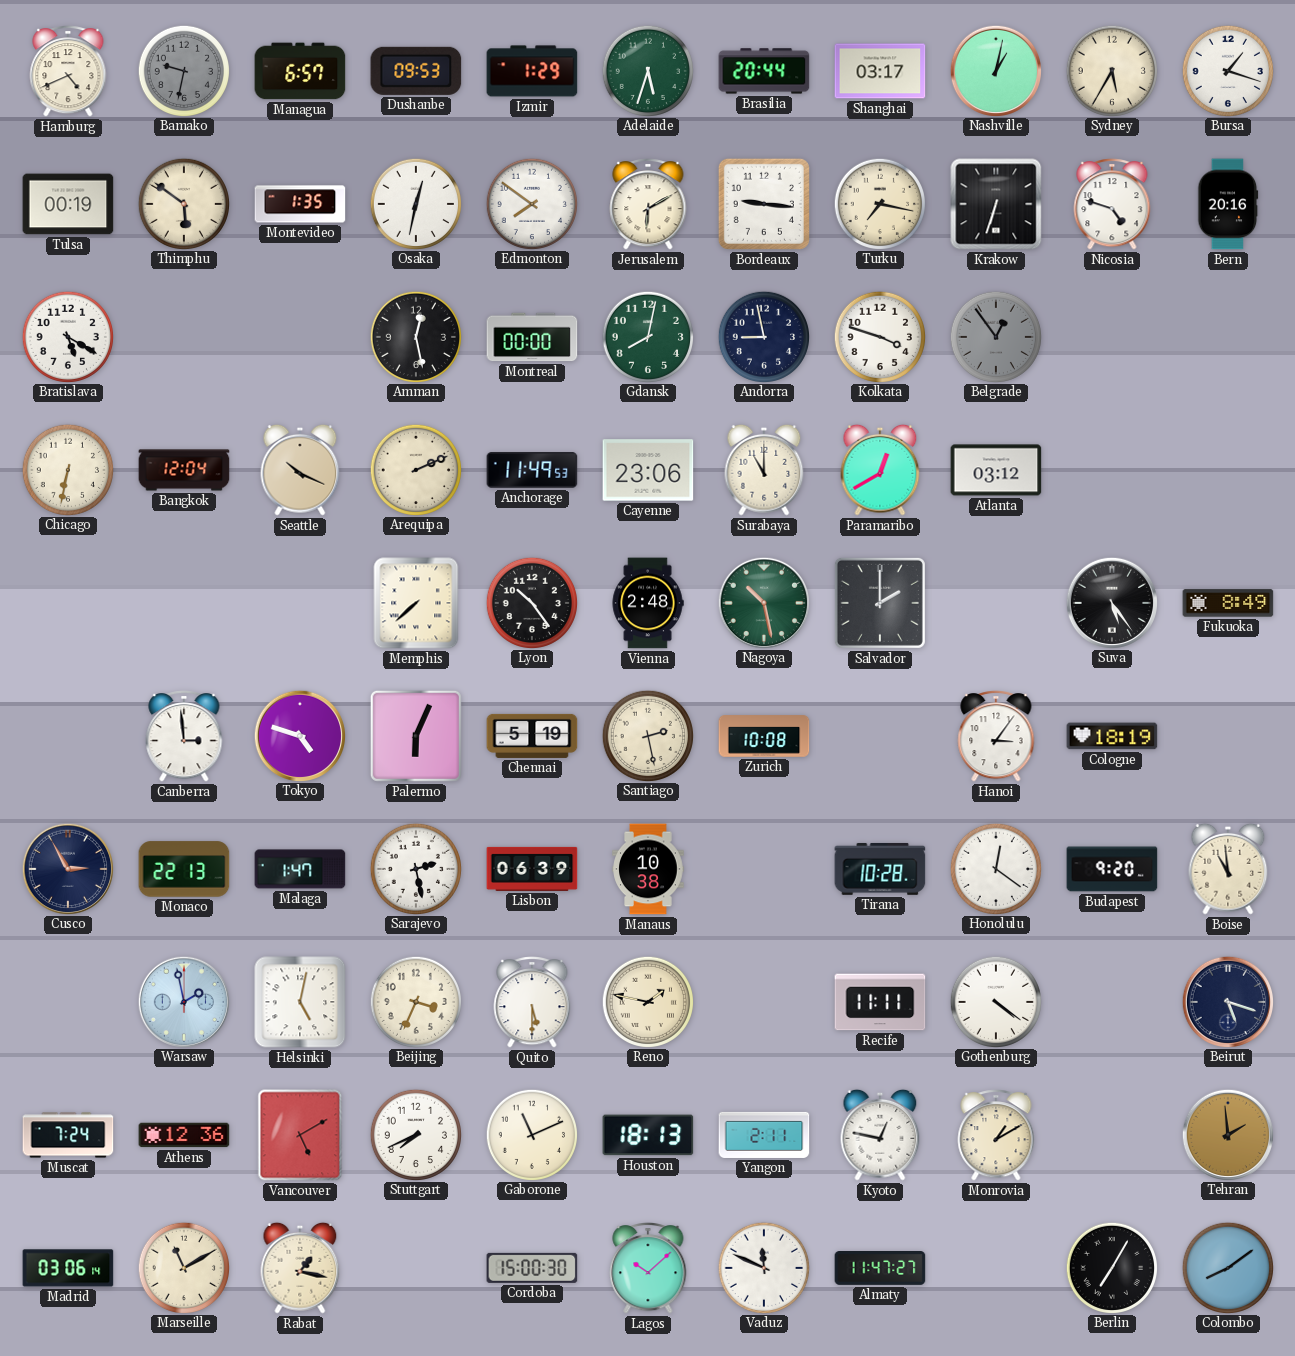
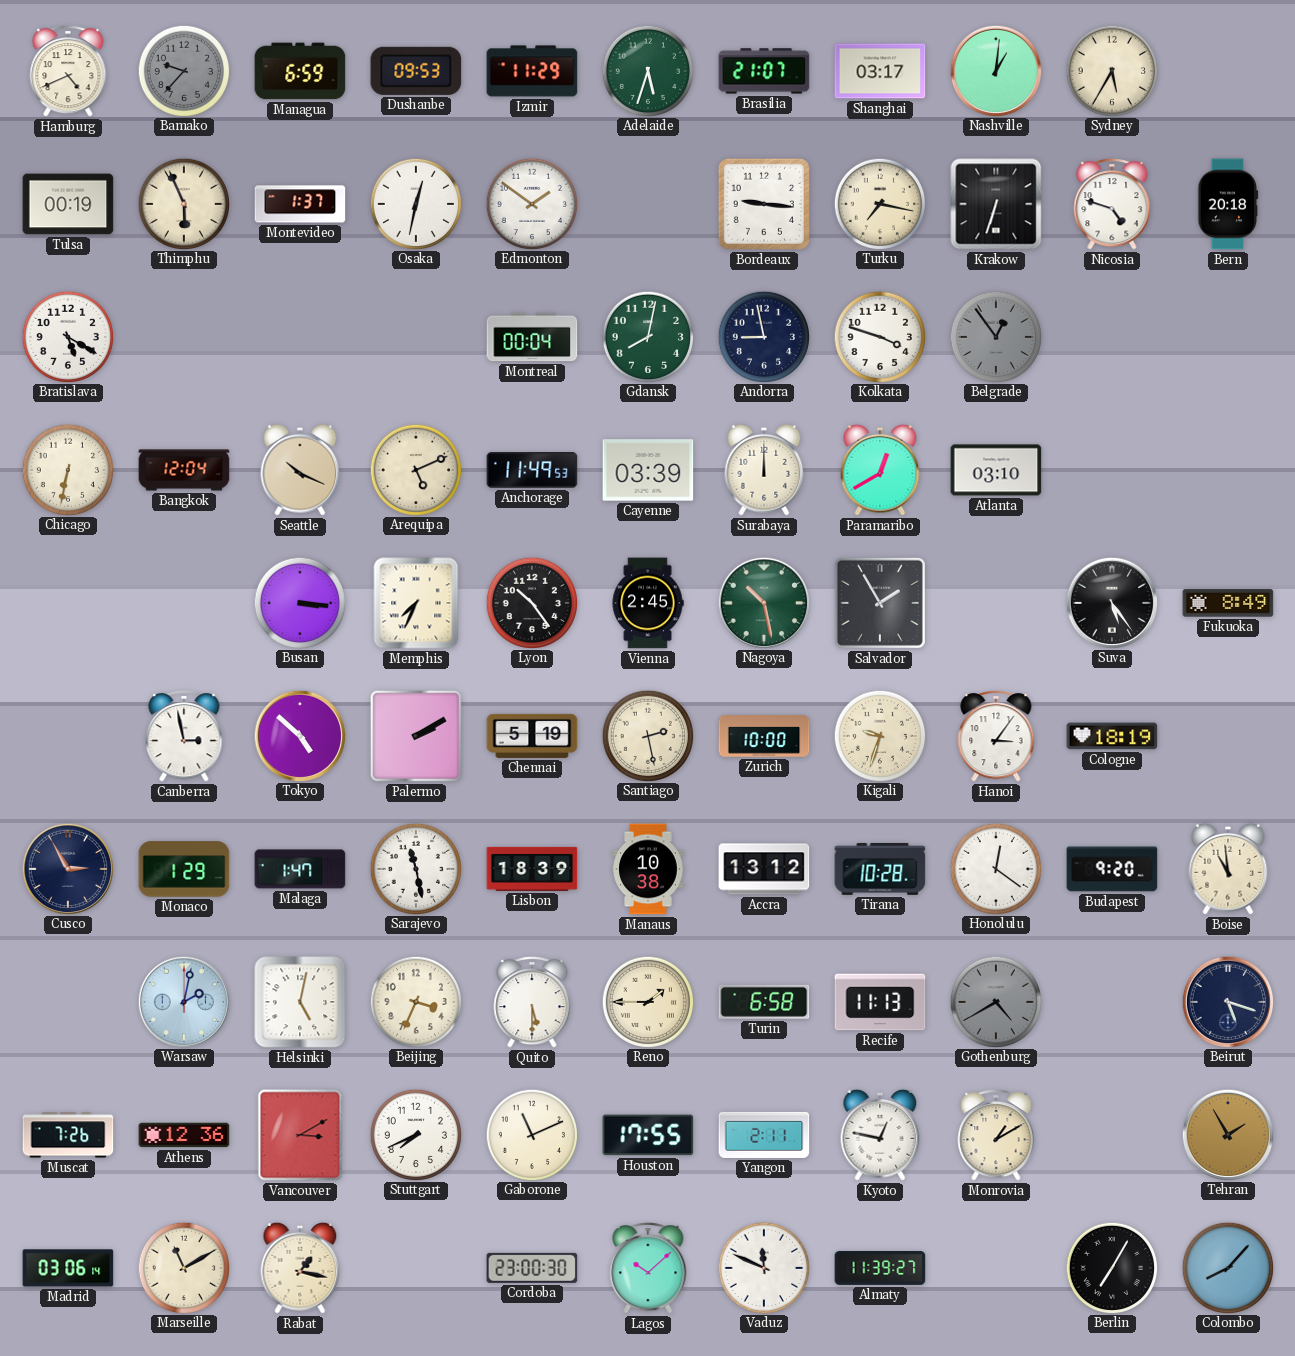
Bamako: 9:32 -> 9:37
Managua: 6:57 -> 6:59
Izmir: 1:29 -> 11:29
Brasilia: 20:44 -> 21:07
Nashville: 1:02 -> 1:01
Bursa: 1:18 -> none
Thimphu: 5:51 -> 5:56
Montevideo: 1:35 -> 1:37
Edmonton: 7:51 -> 1:51
Jerusalem: 6:10 -> none
Bern: 20:16 -> 20:18
Amman: 12:28 -> none
Montreal: 00:00 -> 00:04
Arequipa: 2:11 -> 5:11
Cayenne: 23:06 -> 03:39
Surabaya: 11:00 -> 12:00
Atlanta: 03:12 -> 03:10
Busan: none -> 3:16
Memphis: 7:38 -> 7:34
Vienna: 2:48 -> 2:45
Salvador: 2:00 -> 1:55
Canberra: 2:59 -> 2:58
Tokyo: 4:48 -> 4:52
Palermo: 6:04 -> 2:10
Zurich: 10:08 -> 10:00
Kigali: none -> 9:33
Monaco: 22:13 -> 1:29
Sarajevo: 2:28 -> 11:28
Lisbon: 06:39 -> 18:39
Accra: none -> 13:12
Warsaw: 1:58 -> 2:02
Reno: 1:47 -> 1:45
Turin: none -> 6:58
Recife: 11:11 -> 11:13
Gothenburg: 4:21 -> 4:40
Gothenburg dial: white -> grey
Muscat: 7:24 -> 7:26
Vancouver: 5:10 -> 3:10
Houston: 18:13 -> 17:55
Tehran: 1:59 -> 1:55
Cordoba: 15:00 -> 23:00
Almaty: 11:47 -> 11:39
Colombo: 8:09 -> 8:07
